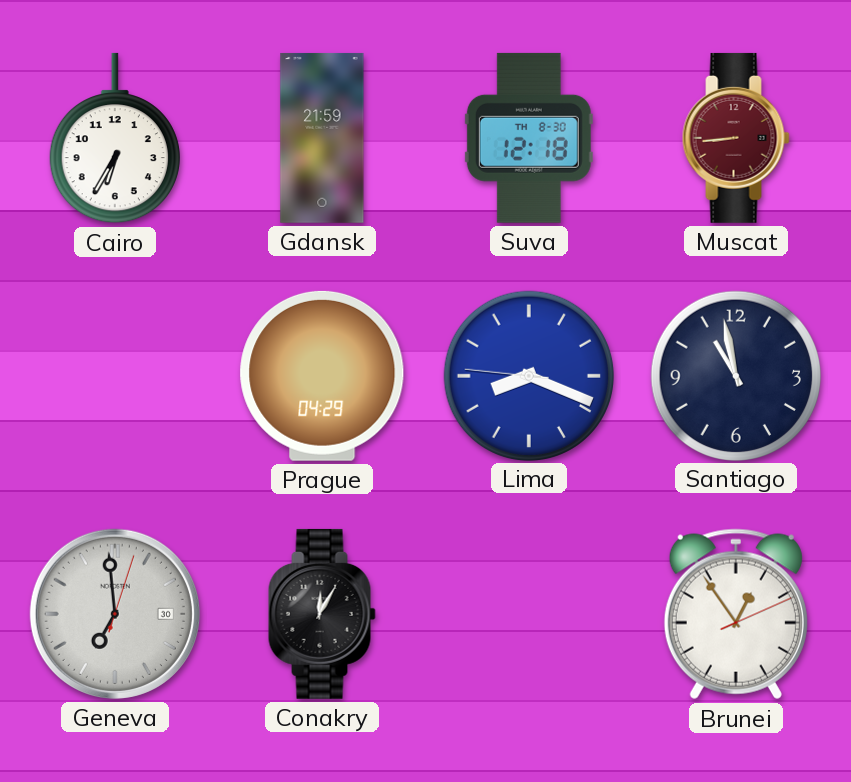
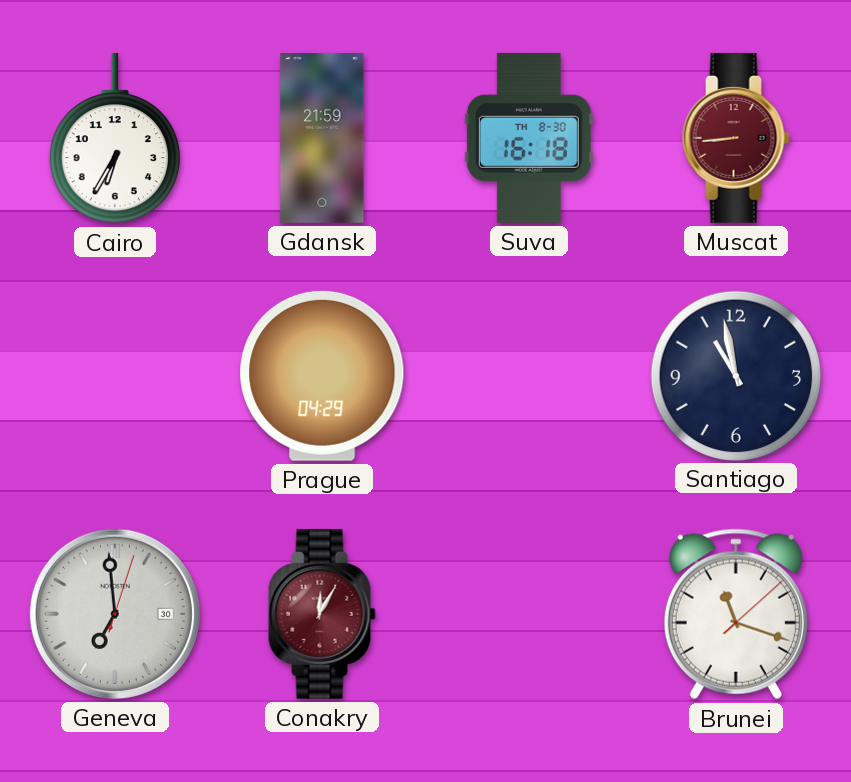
Suva: 12:18 -> 16:18
Lima: 8:18 -> none
Conakry dial: black -> burgundy
Brunei: 12:54 -> 11:18
